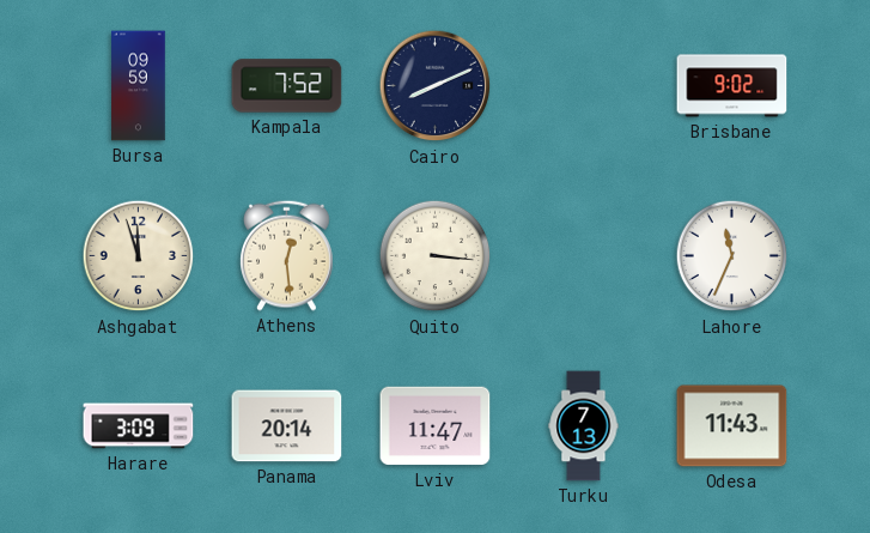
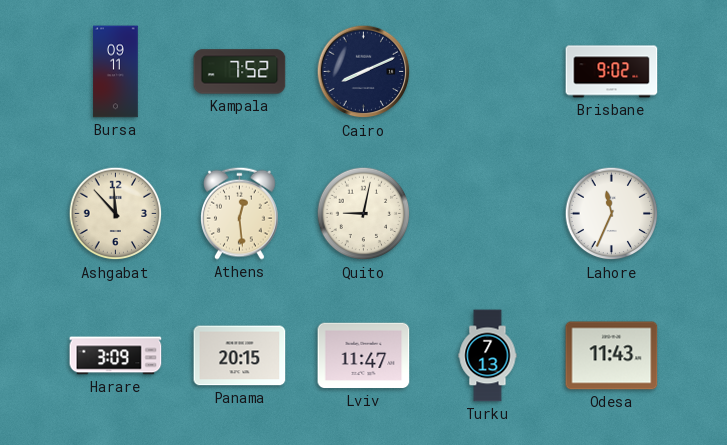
Bursa: 09:59 -> 09:11
Ashgabat: 11:57 -> 11:53
Quito: 3:16 -> 9:02
Panama: 20:14 -> 20:15
